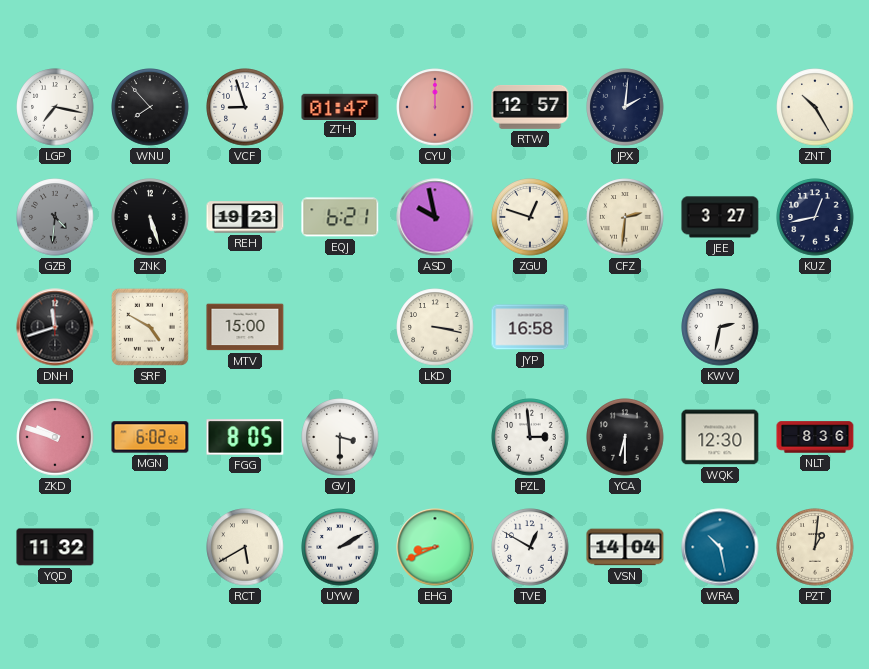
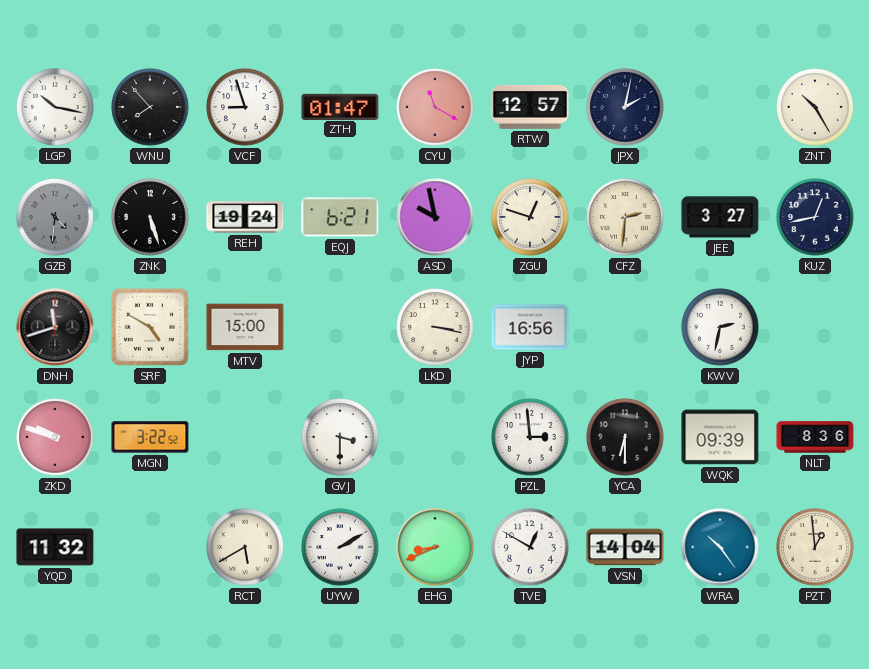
LGP: 7:17 -> 10:17
CYU: 12:00 -> 11:20
JPX: 2:01 -> 2:02
REH: 19:23 -> 19:24
JYP: 16:58 -> 16:56
MGN: 6:02 -> 3:22
FGG: 8:05 -> none
WQK: 12:30 -> 09:39
WRA: 10:28 -> 10:24
PZT: 1:01 -> 12:59
